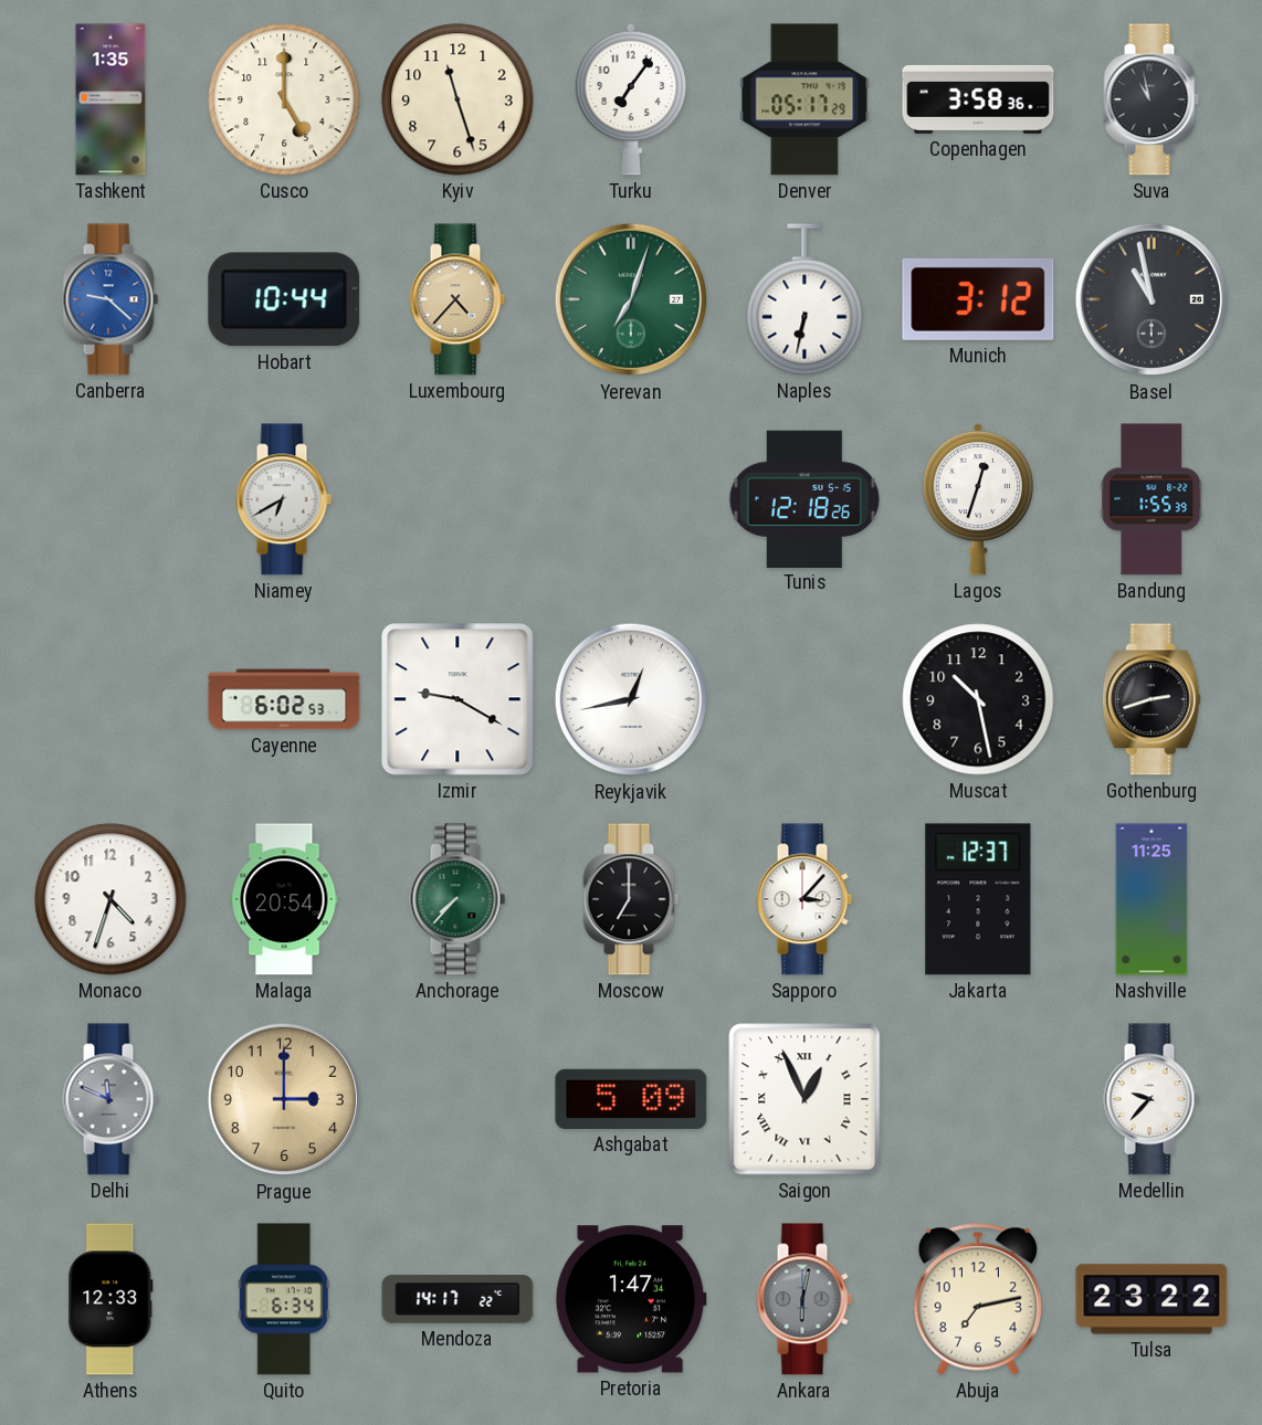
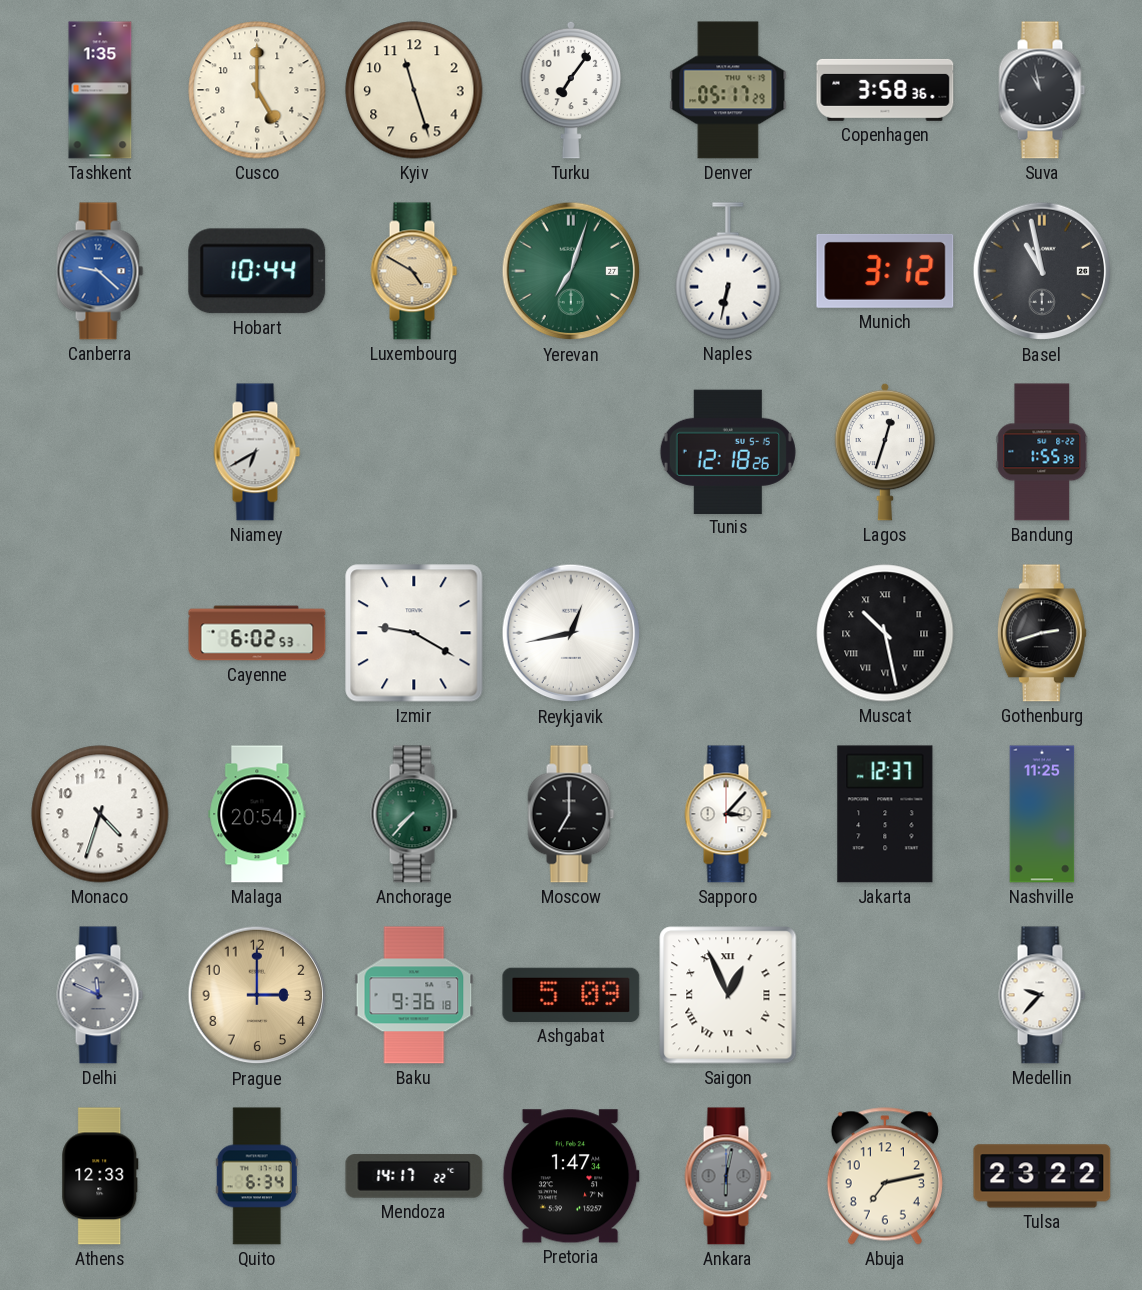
Luxembourg: 4:37 -> 4:50
Muscat numerals: Arabic -> Roman
Baku: none -> 9:36
